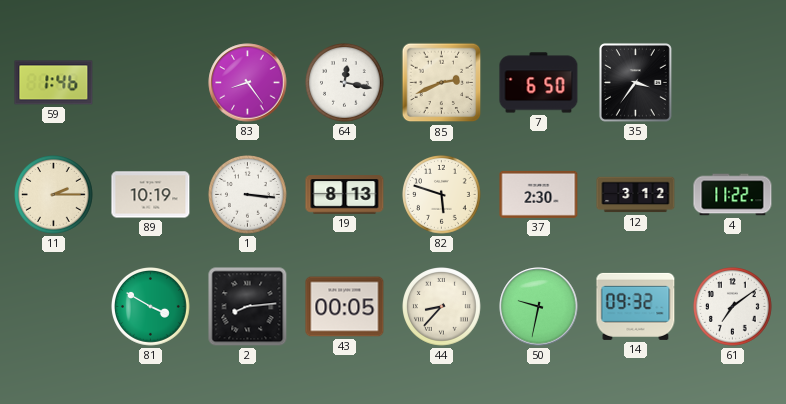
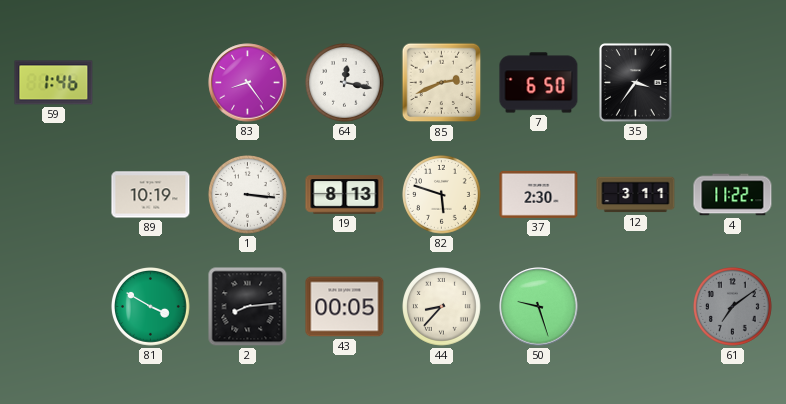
11: 2:15 -> none
12: 3:12 -> 3:11
50: 9:32 -> 9:27
14: 09:32 -> none
61 dial: white -> grey
